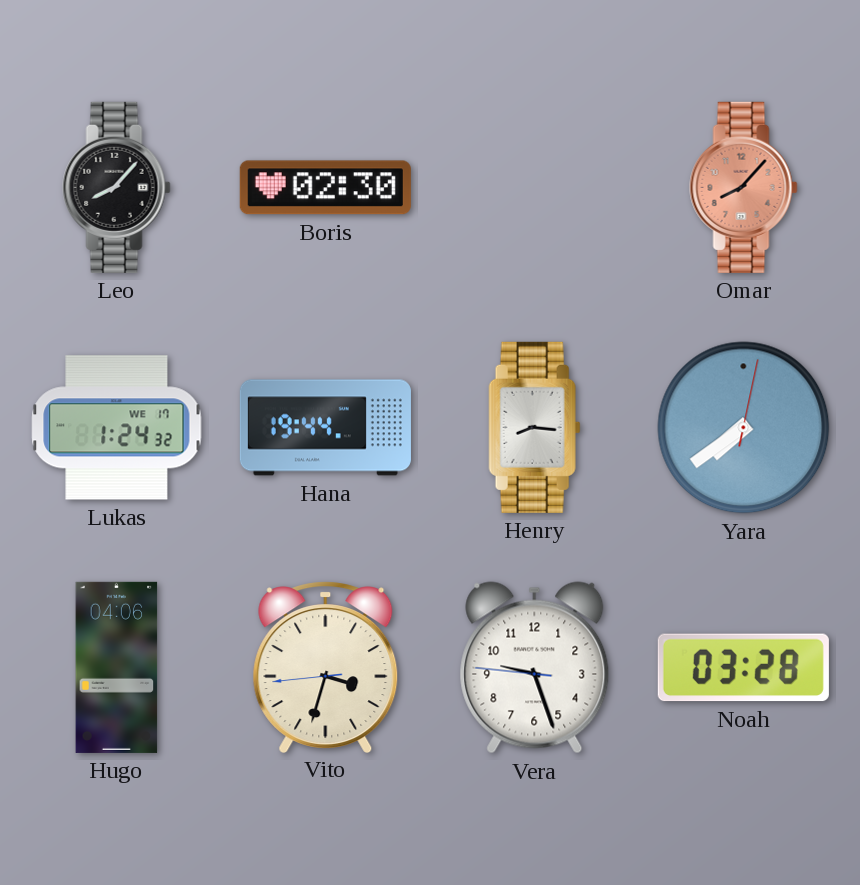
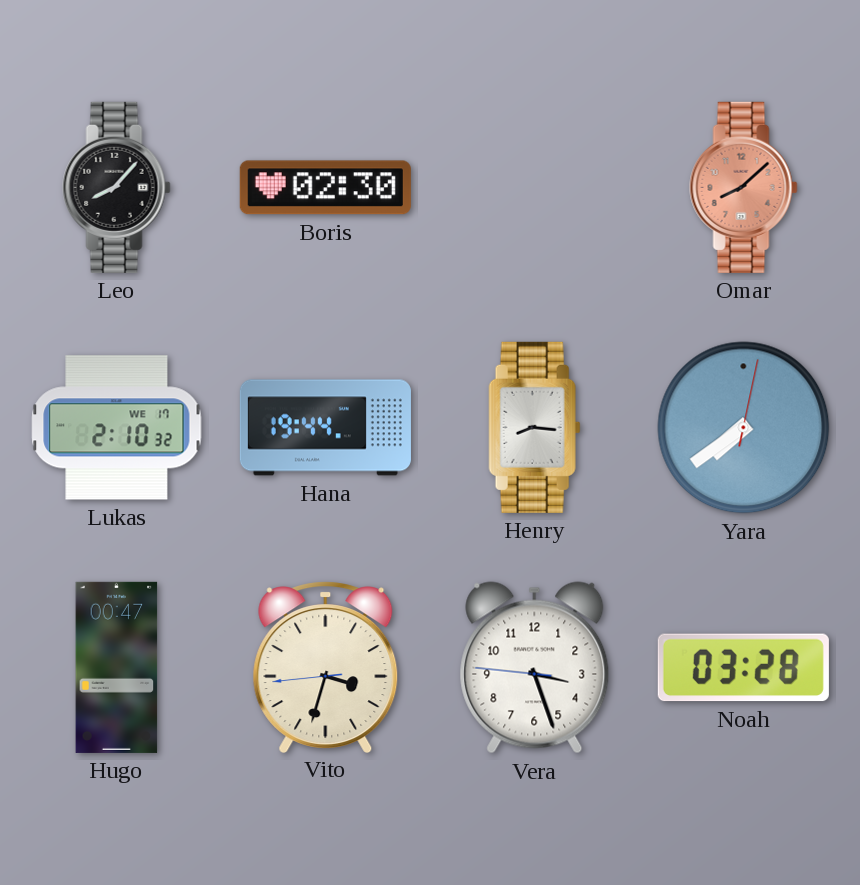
Omar: 8:07 -> 8:08
Lukas: 1:24 -> 2:10
Hugo: 04:06 -> 00:47
Vera: 9:26 -> 3:26
